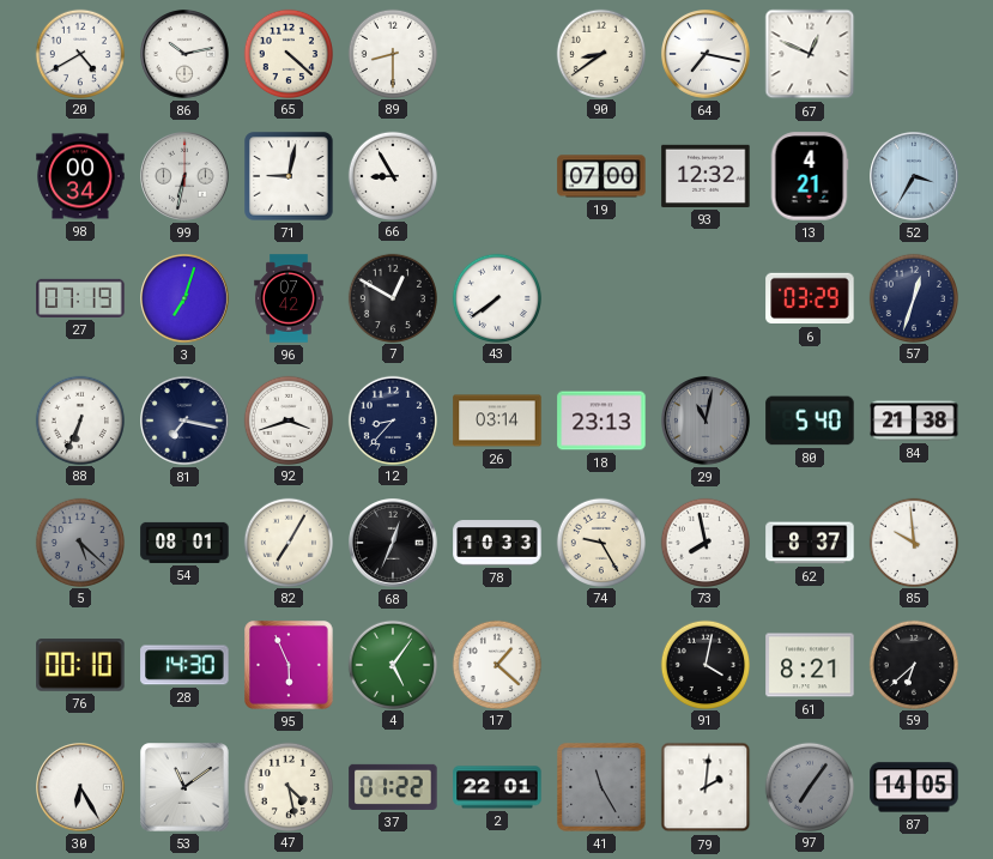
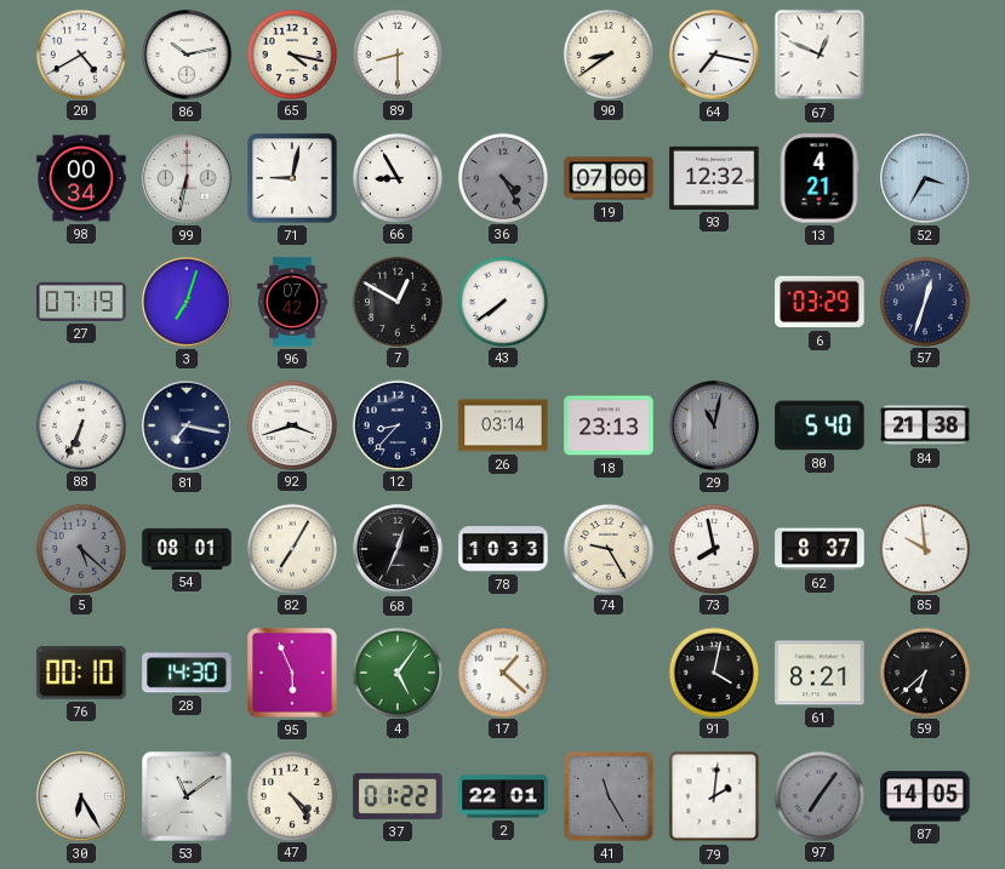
65: 4:22 -> 4:17
36: none -> 4:25
47: 4:28 -> 4:24
